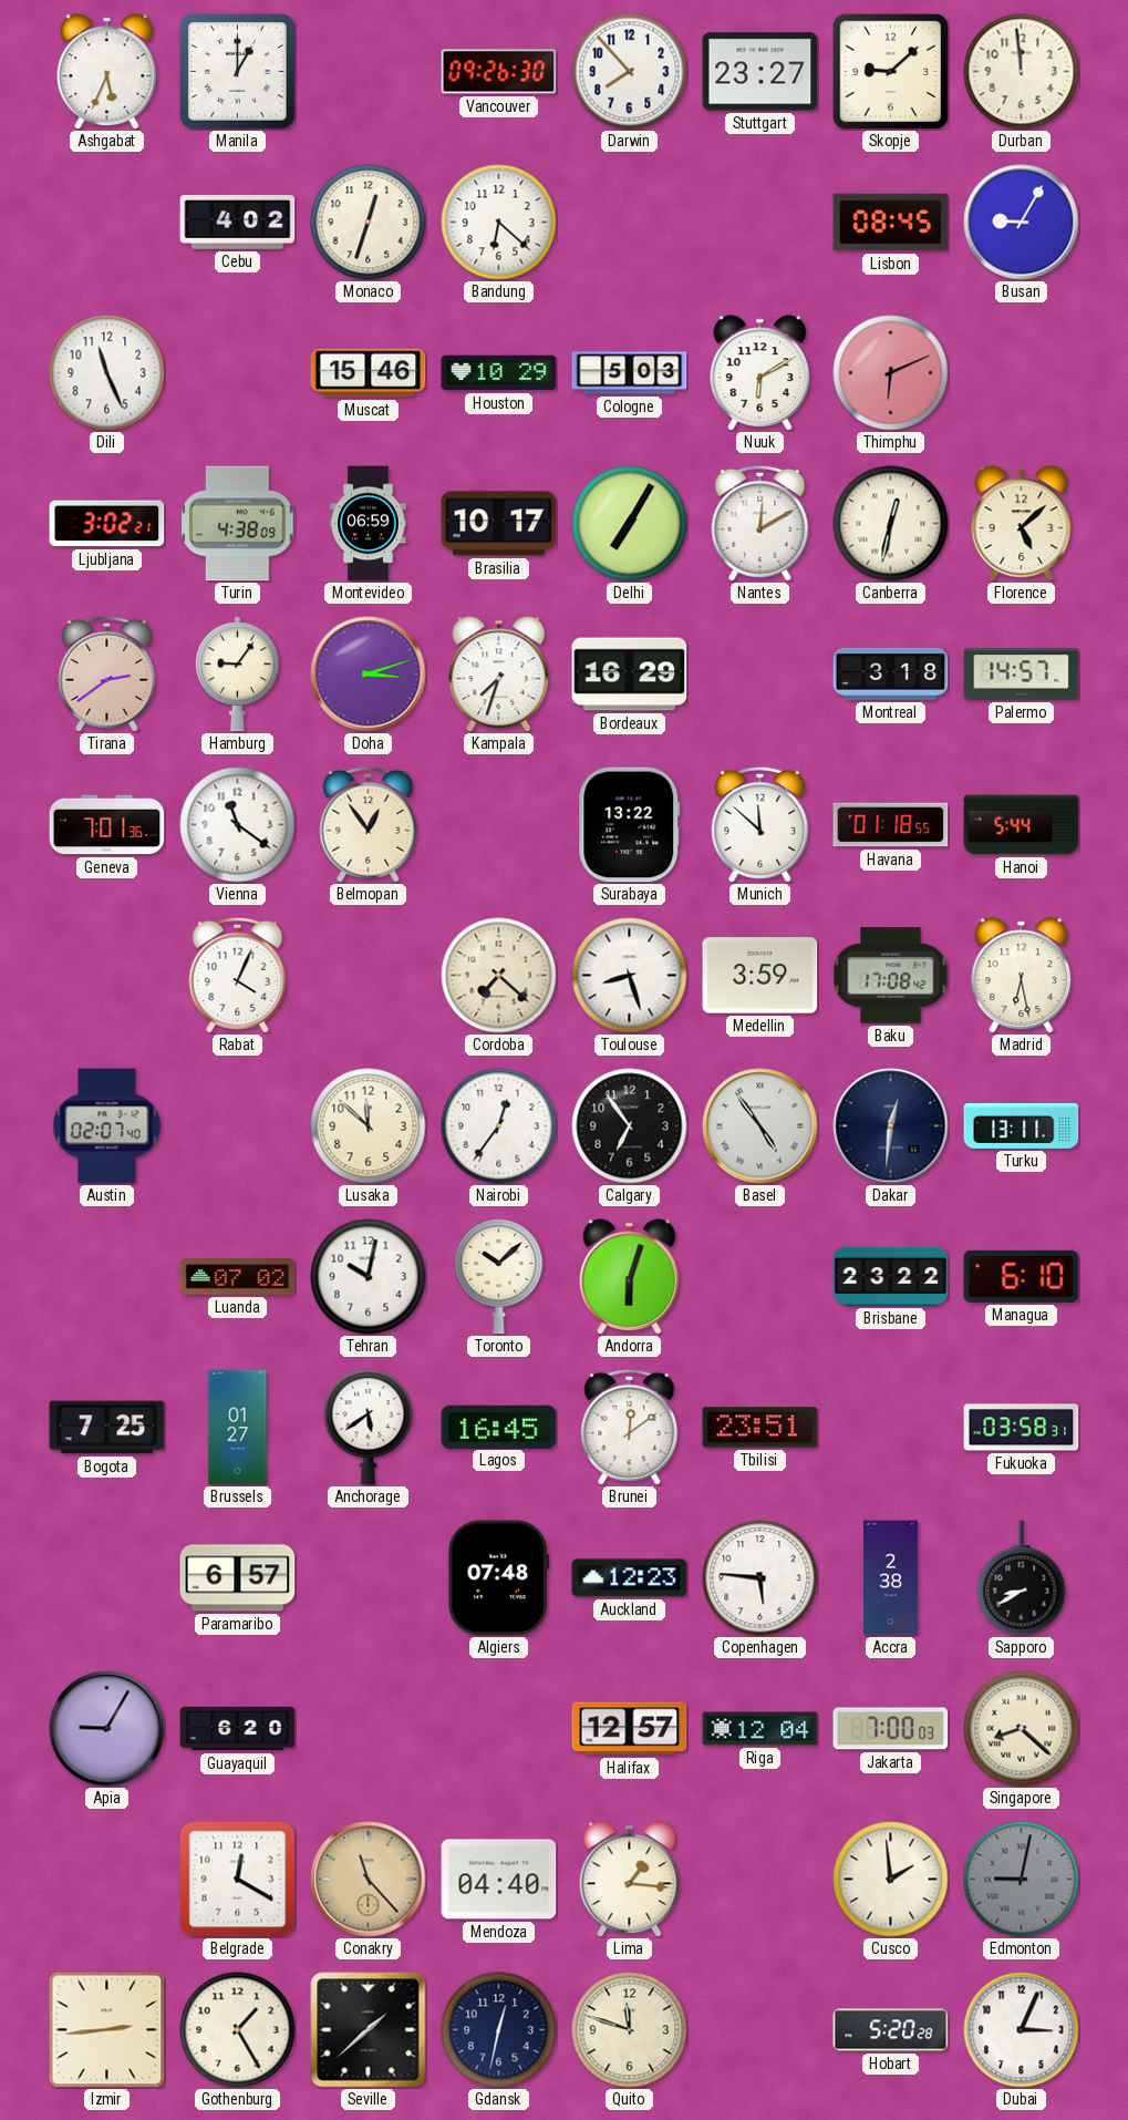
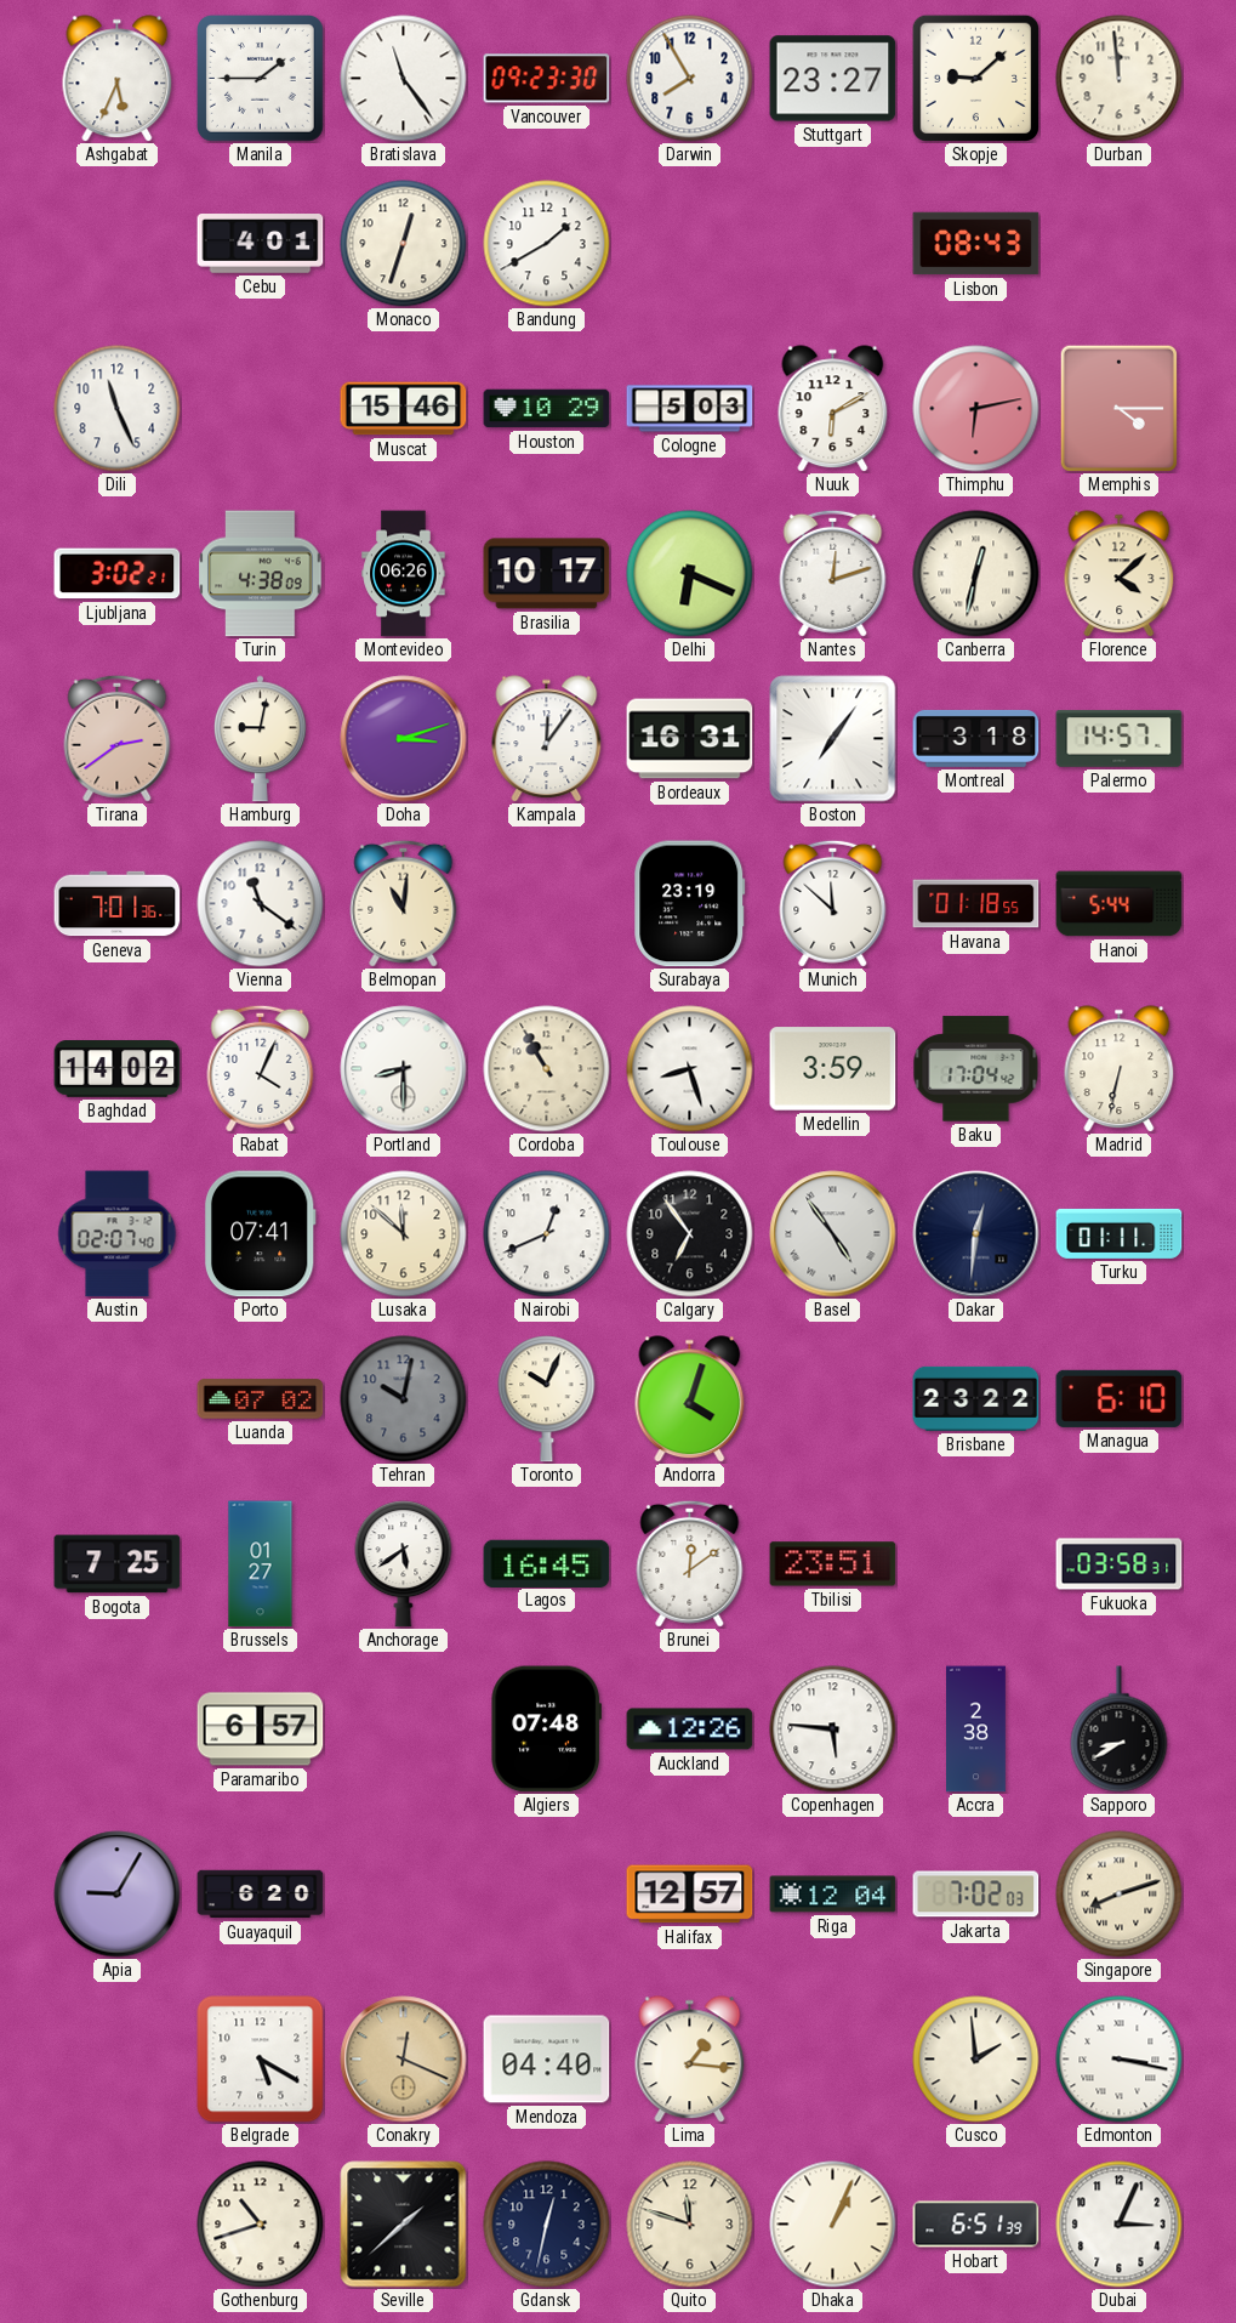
Manila: 1:00 -> 1:45
Bratislava: none -> 11:24
Vancouver: 09:26 -> 09:23
Darwin: 7:53 -> 7:55
Cebu: 4:02 -> 4:01
Bandung: 6:22 -> 1:40
Lisbon: 08:45 -> 08:43
Busan: 9:05 -> none
Thimphu: 6:11 -> 6:13
Memphis: none -> 4:15
Montevideo: 06:59 -> 06:26
Delhi: 7:05 -> 6:19
Nantes: 12:10 -> 12:12
Florence: 5:08 -> 4:08
Hamburg: 9:06 -> 9:02
Kampala: 7:33 -> 12:06
Bordeaux: 16:29 -> 16:31
Boston: none -> 7:06
Belmopan: 12:54 -> 11:01
Surabaya: 13:22 -> 23:19
Baghdad: none -> 14:02
Portland: none -> 8:30
Cordoba: 7:22 -> 10:55
Baku: 17:08 -> 17:04
Madrid: 6:28 -> 6:32
Porto: none -> 07:41
Nairobi: 12:36 -> 12:41
Turku: 13:11 -> 01:11
Tehran dial: white -> grey
Toronto: 10:08 -> 10:04
Andorra: 6:03 -> 4:03
Auckland: 12:23 -> 12:26
Jakarta: 7:00 -> 7:02
Singapore: 8:22 -> 8:12
Belgrade: 12:20 -> 5:20
Conakry: 11:23 -> 12:19
Edmonton: 9:02 -> 3:17
Edmonton dial: grey -> white
Izmir: 2:44 -> none
Gothenburg: 1:25 -> 10:42
Dhaka: none -> 1:04
Hobart: 5:20 -> 6:51
